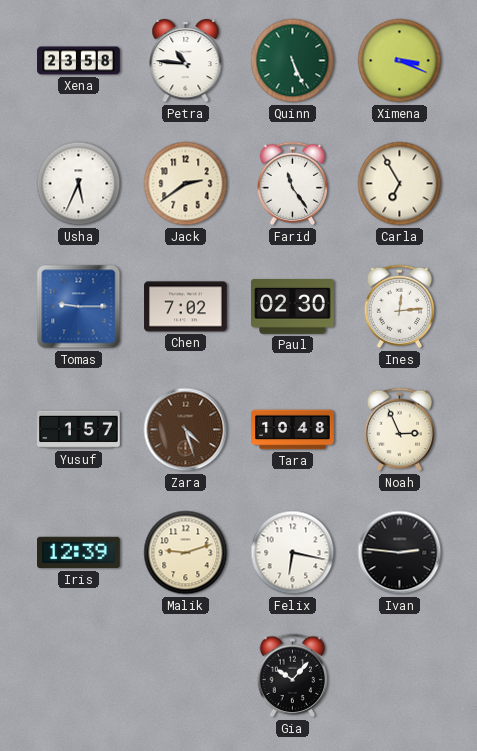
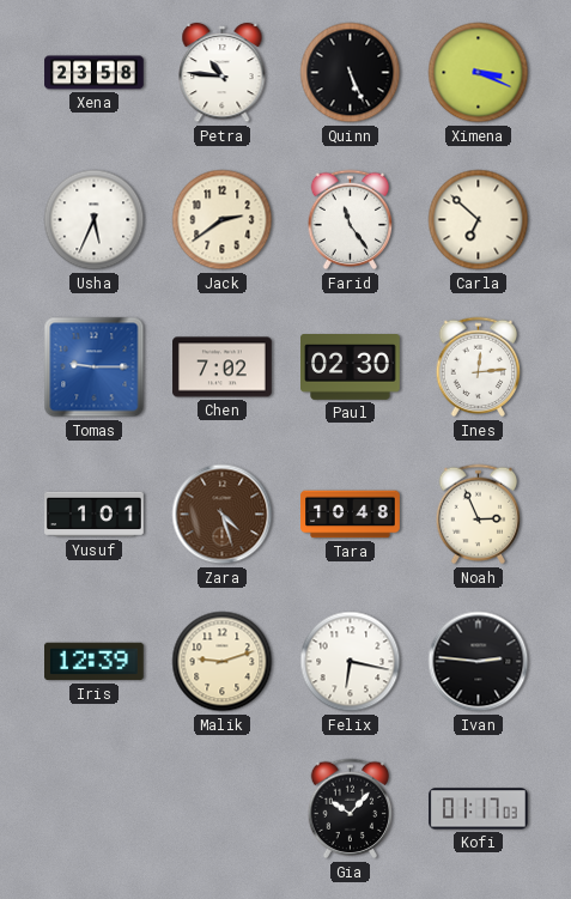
Quinn dial: green -> black
Carla: 6:55 -> 6:52
Yusuf: 1:57 -> 1:01
Kofi: none -> 01:17
